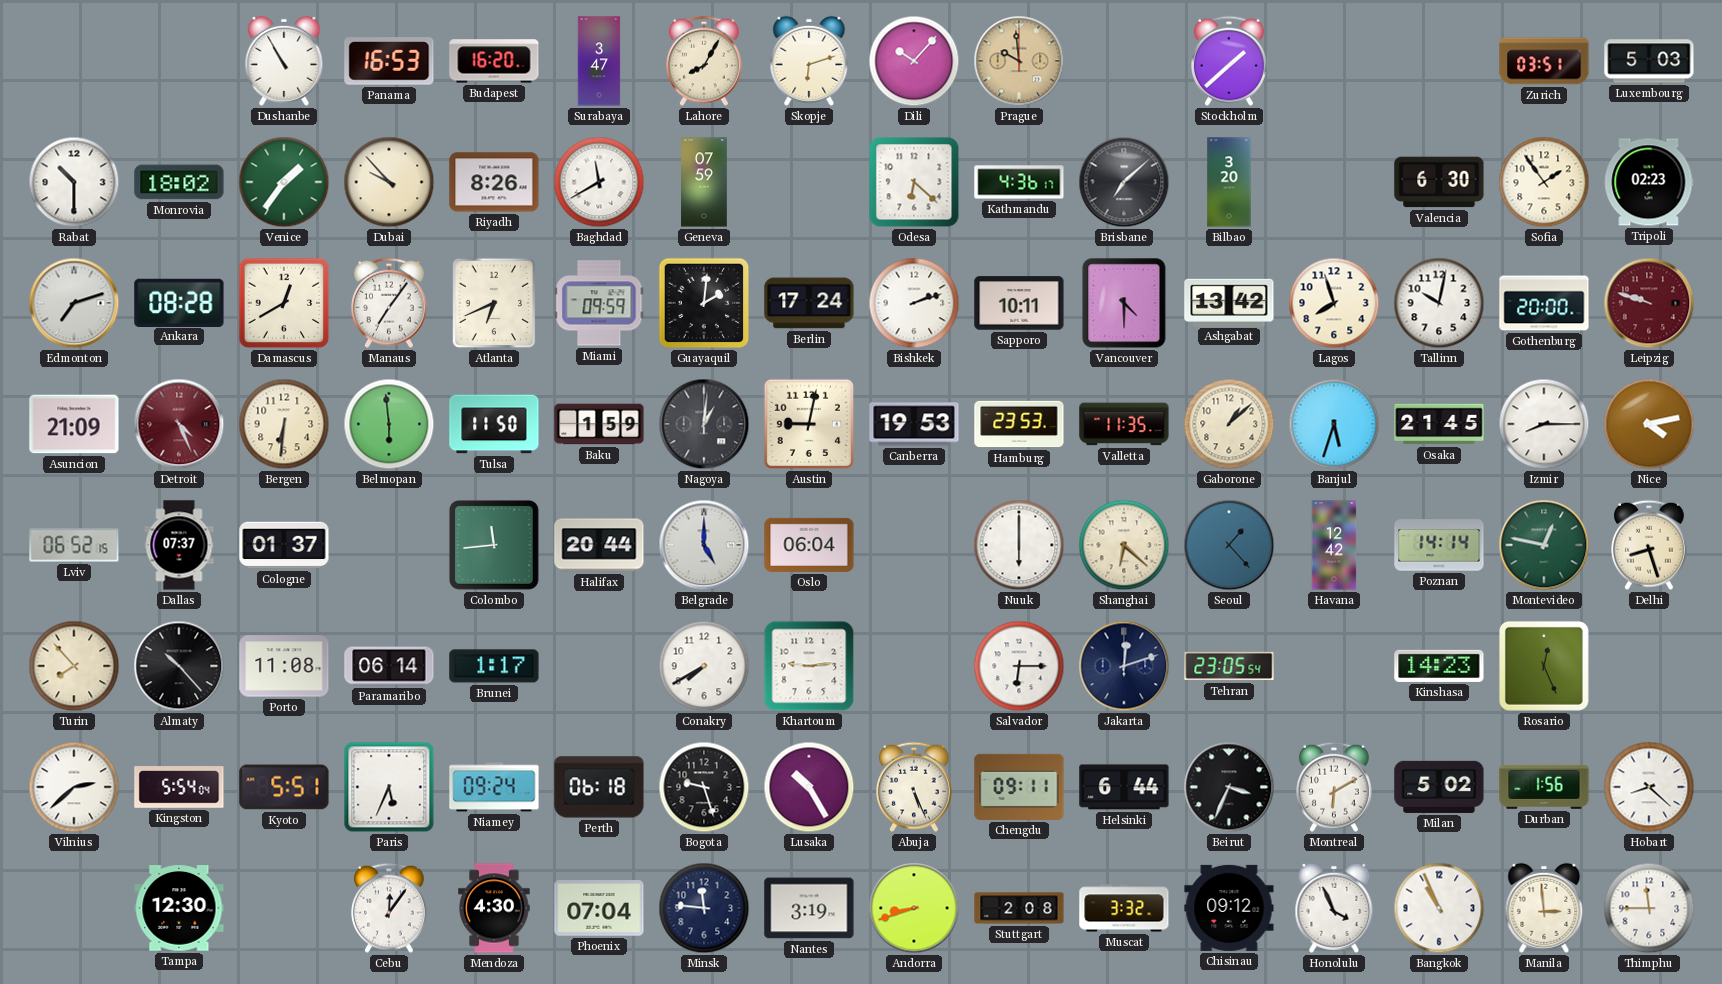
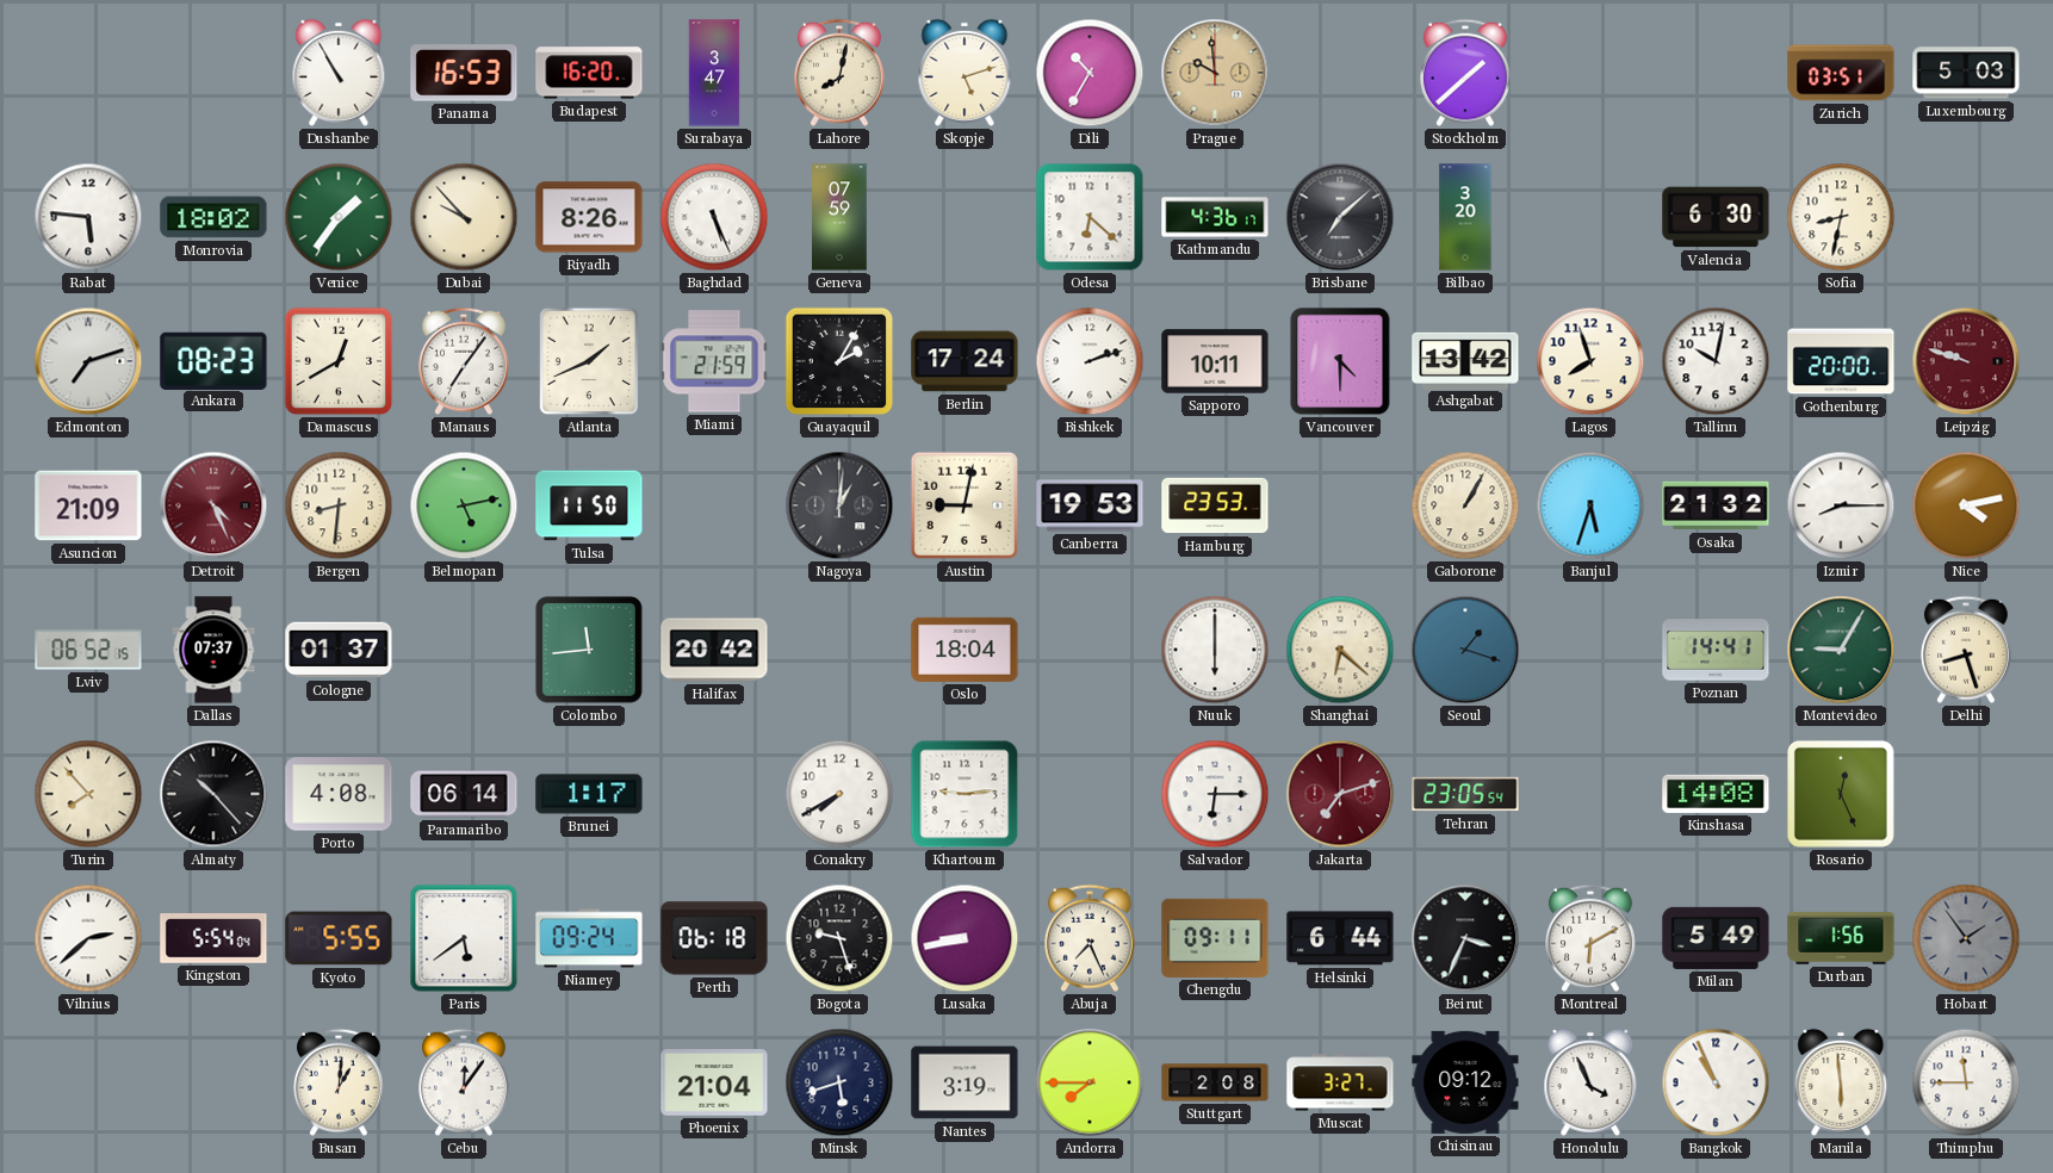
Lahore: 8:05 -> 8:02
Skopje: 6:12 -> 5:12
Dili: 10:07 -> 10:35
Rabat: 10:30 -> 5:46
Baghdad: 11:40 -> 5:26
Sofia: 1:54 -> 8:32
Tripoli: 02:23 -> none
Ankara: 08:28 -> 08:23
Atlanta: 6:41 -> 1:41
Miami: 09:59 -> 21:59
Guayaquil: 2:01 -> 2:05
Bergen: 6:31 -> 8:31
Belmopan: 5:59 -> 5:13
Baku: 1:59 -> none
Valletta: 11:35 -> none
Gaborone: 1:08 -> 1:05
Osaka: 21:45 -> 21:32
Halifax: 20:44 -> 20:42
Belgrade: 5:00 -> none
Oslo: 06:04 -> 18:04
Seoul: 1:23 -> 1:18
Havana: 12:42 -> none
Poznan: 14:14 -> 14:41
Montevideo: 12:47 -> 9:05
Porto: 11:08 -> 4:08
Jakarta: 12:12 -> 7:12
Jakarta dial: navy -> burgundy
Kinshasa: 14:23 -> 14:08
Kyoto: 5:51 -> 5:55
Paris: 5:34 -> 5:39
Lusaka: 10:25 -> 8:43
Abuja: 5:26 -> 7:26
Milan: 5:02 -> 5:49
Hobart: 8:22 -> 1:54
Hobart dial: white -> grey
Tampa: 12:30 -> none
Busan: none -> 1:01
Mendoza: 4:30 -> none
Phoenix: 07:04 -> 21:04
Minsk: 11:46 -> 5:42
Andorra: 8:42 -> 7:45
Muscat: 3:32 -> 3:27
Manila: 2:59 -> 5:59
